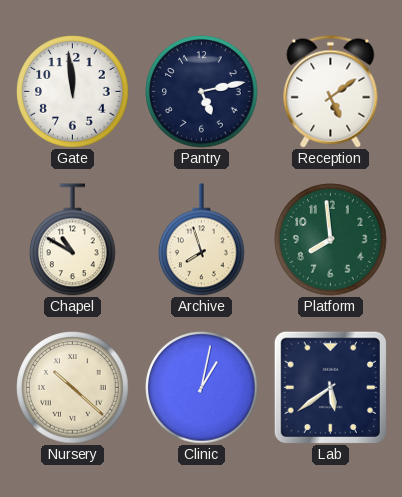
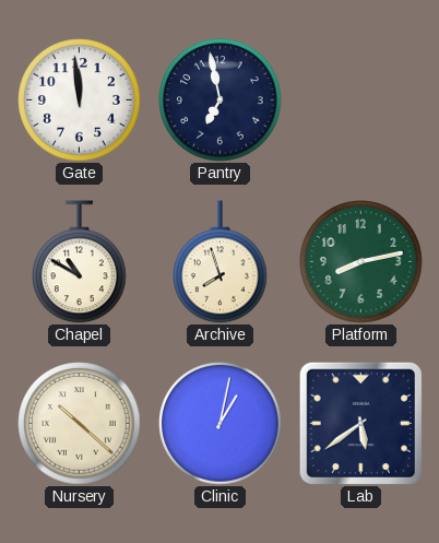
Pantry: 5:13 -> 6:58
Reception: 5:09 -> none
Platform: 7:59 -> 8:13
